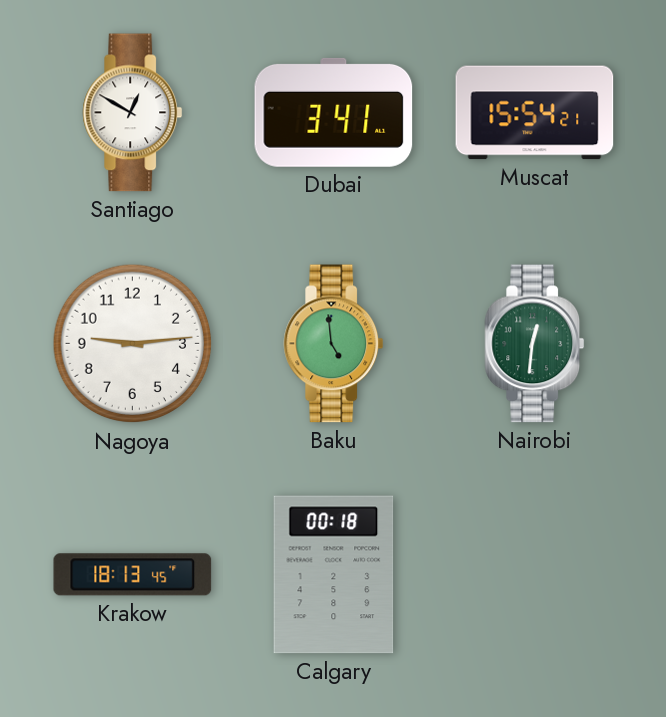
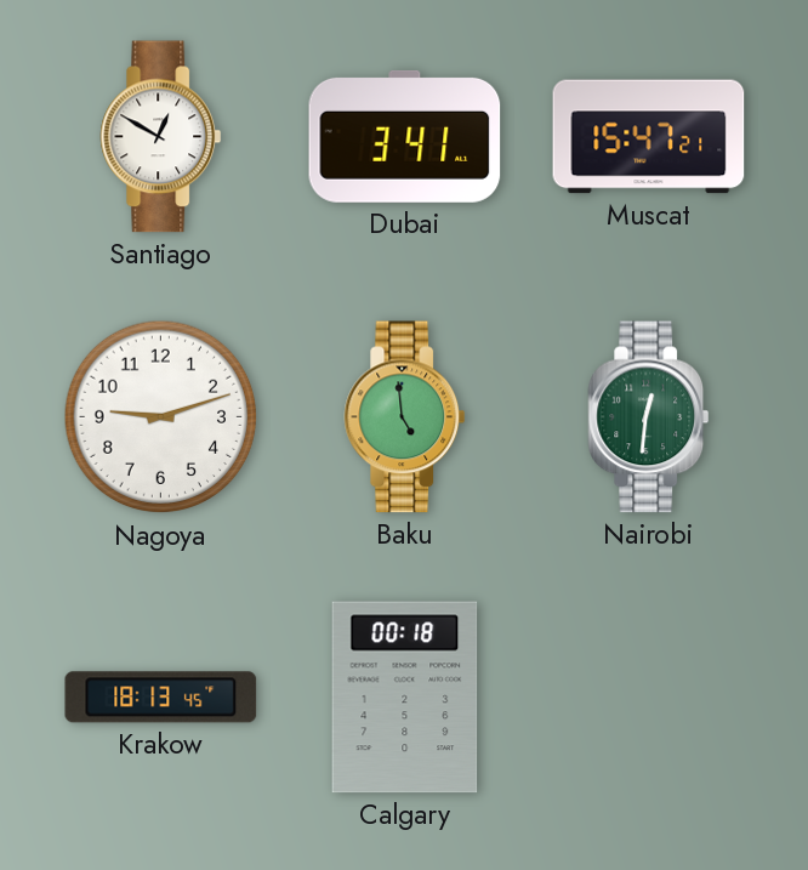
Muscat: 15:54 -> 15:47
Nagoya: 9:14 -> 9:12
